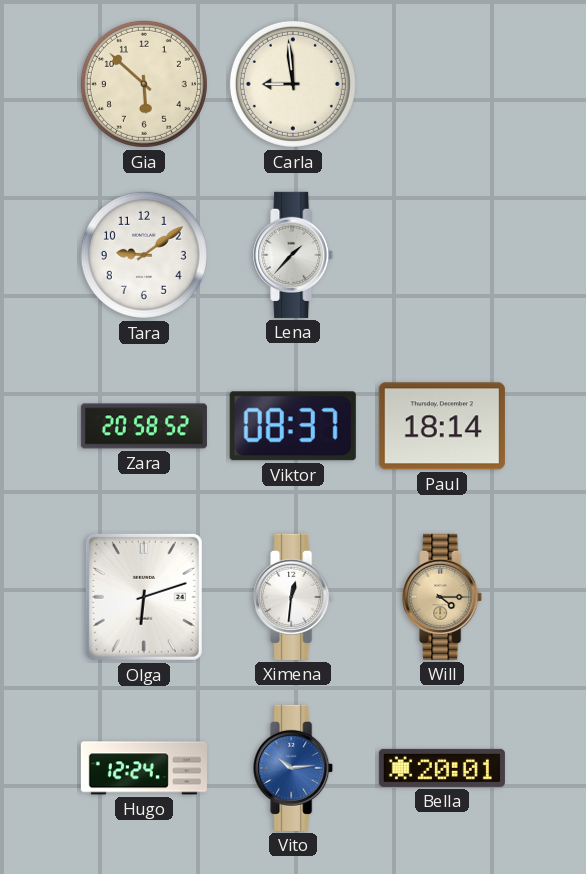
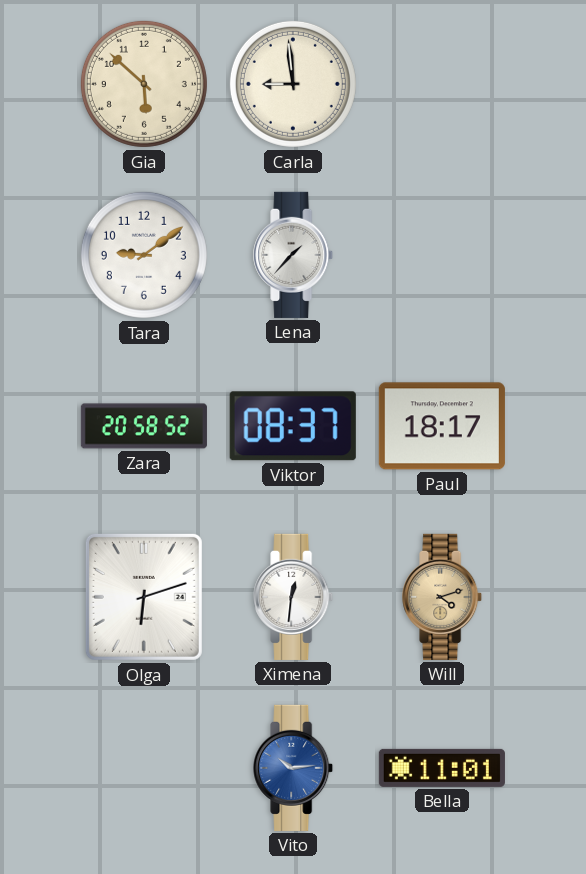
Paul: 18:14 -> 18:17
Will: 4:15 -> 4:12
Hugo: 12:24 -> none
Bella: 20:01 -> 11:01
